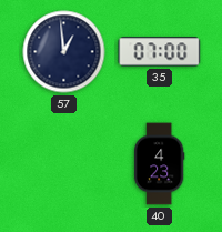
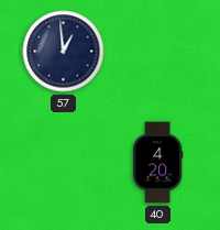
35: 07:00 -> none
40: 4:23 -> 4:20
